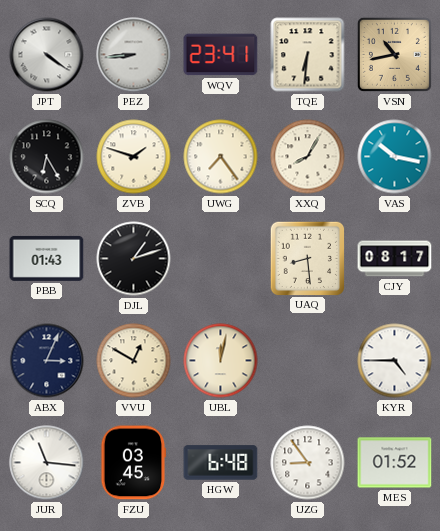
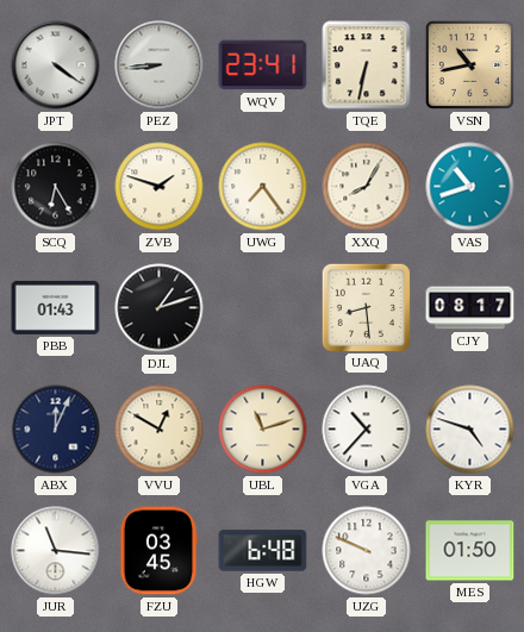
TQE: 6:31 -> 6:32
VAS: 10:17 -> 10:42
ABX: 3:04 -> 12:04
UBL: 12:02 -> 11:12
VGA: none -> 10:37
KYR: 4:45 -> 4:48
UZG: 8:54 -> 9:49
MES: 01:52 -> 01:50
